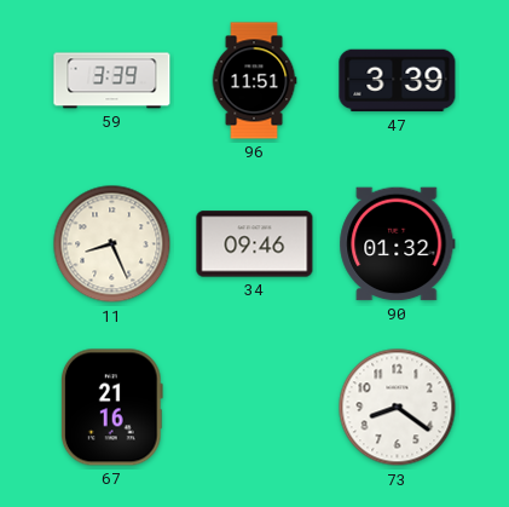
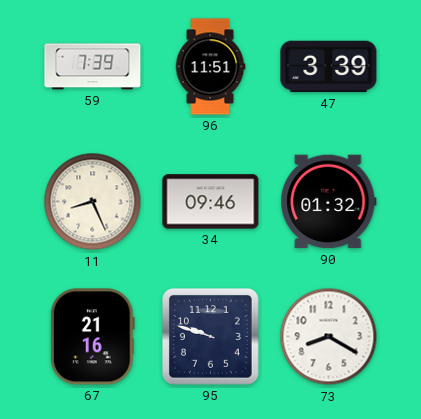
59: 3:39 -> 7:39
95: none -> 9:48
73: 8:21 -> 8:20
